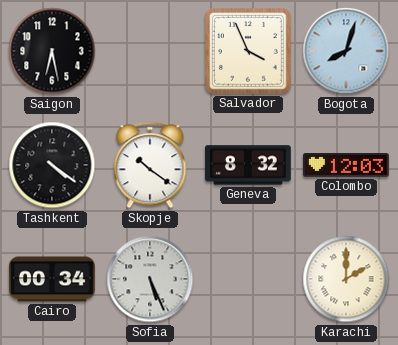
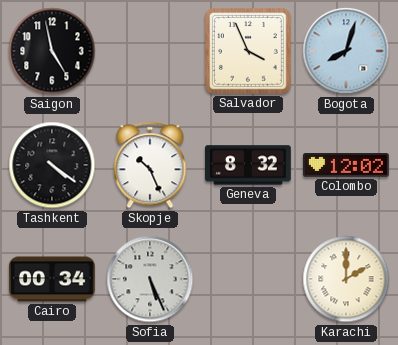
Saigon: 6:28 -> 4:58
Skopje: 10:21 -> 10:26
Colombo: 12:03 -> 12:02
